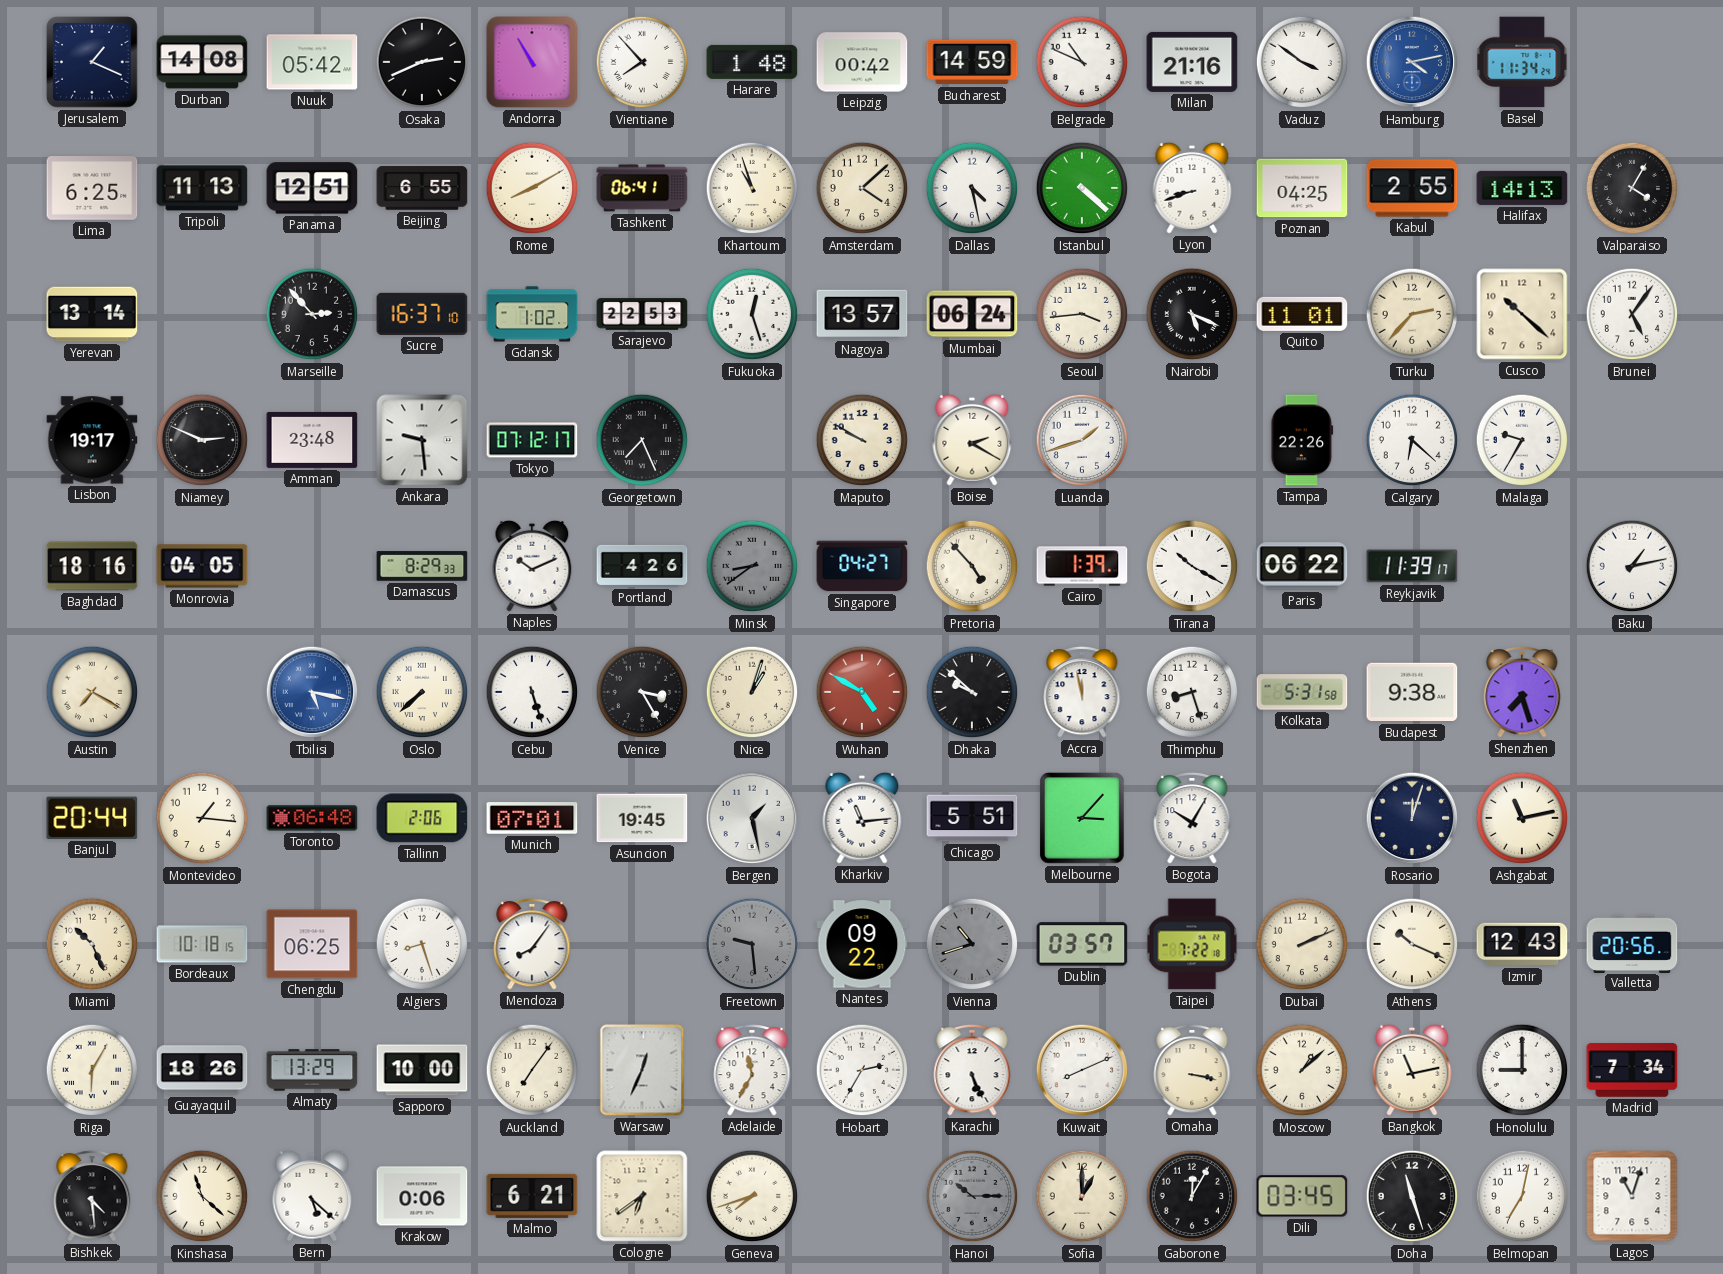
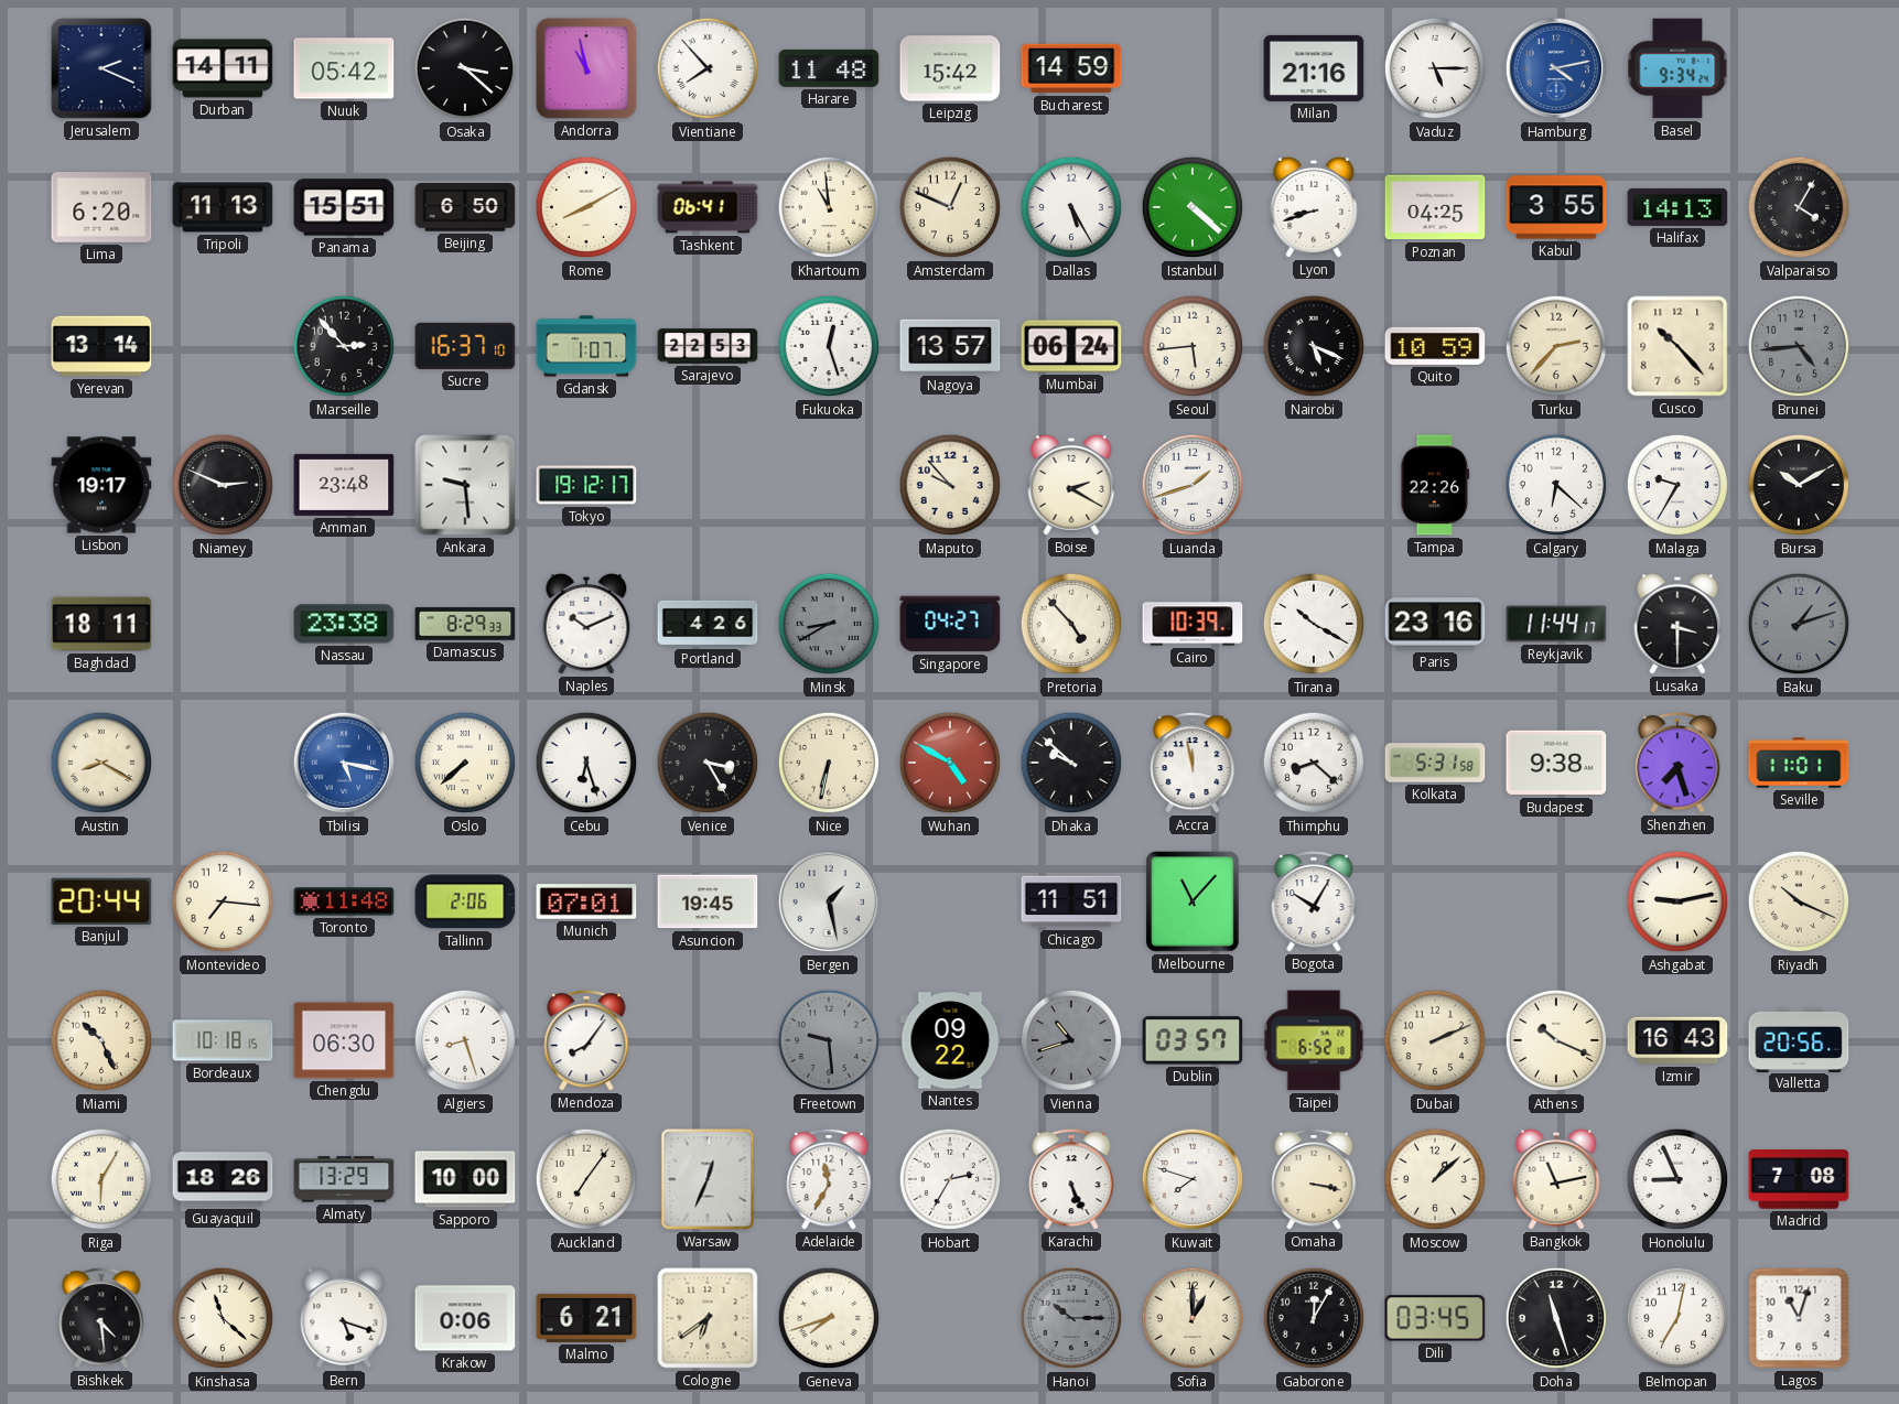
Jerusalem: 1:19 -> 2:19
Durban: 14:08 -> 14:11
Osaka: 2:41 -> 3:22
Andorra: 10:55 -> 10:58
Harare: 1:48 -> 11:48
Leipzig: 00:42 -> 15:42
Belgrade: 10:49 -> none
Vaduz: 3:51 -> 5:15
Basel: 11:34 -> 9:34
Lima: 6:25 -> 6:20
Panama: 12:51 -> 15:51
Beijing: 6:55 -> 6:50
Khartoum: 10:57 -> 10:59
Amsterdam: 4:08 -> 12:49
Dallas: 4:28 -> 5:25
Kabul: 2:55 -> 3:55
Gdansk: 1:02 -> 1:07
Seoul: 3:44 -> 5:44
Quito: 11:01 -> 10:59
Cusco: 10:22 -> 10:23
Brunei: 5:06 -> 4:44
Brunei dial: white -> grey
Tokyo: 07:12 -> 19:12
Georgetown: 7:26 -> none
Maputo: 9:50 -> 9:53
Bursa: none -> 10:10
Baghdad: 18:16 -> 18:11
Monrovia: 04:05 -> none
Nassau: none -> 23:38
Minsk: 8:39 -> 8:40
Cairo: 1:39 -> 10:39
Paris: 06:22 -> 23:16
Reykjavik: 11:39 -> 11:44
Lusaka: none -> 3:30
Baku: 1:13 -> 1:12
Baku dial: white -> grey
Austin: 7:20 -> 8:20
Cebu: 5:27 -> 6:27
Nice: 1:03 -> 6:32
Thimphu: 8:27 -> 8:22
Seville: none -> 11:01
Montevideo: 1:16 -> 7:16
Toronto: 06:48 -> 11:48
Kharkiv: 11:14 -> none
Chicago: 5:51 -> 11:51
Melbourne: 3:07 -> 11:07
Rosario: 12:03 -> none
Ashgabat: 11:13 -> 9:13
Riyadh: none -> 10:19
Chengdu: 06:25 -> 06:30
Taipei: 7:22 -> 6:52
Izmir: 12:43 -> 16:43
Kuwait: 8:11 -> 7:48
Honolulu: 9:00 -> 8:56
Madrid: 7:34 -> 7:08
Bern: 5:22 -> 5:18
